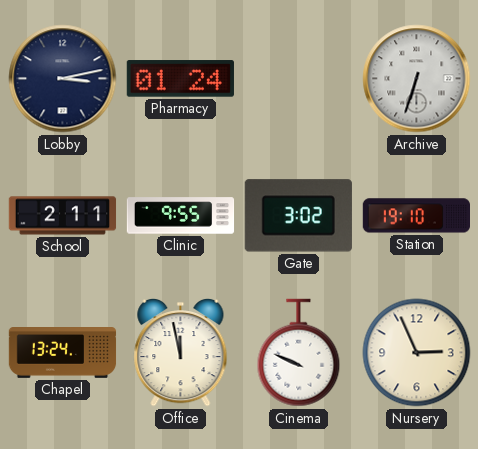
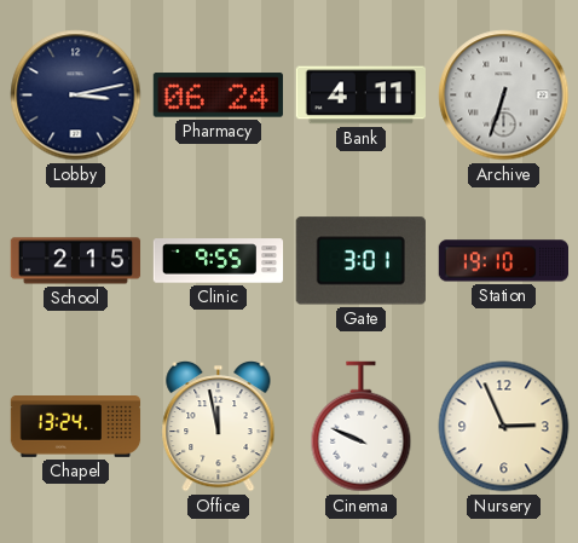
Pharmacy: 01:24 -> 06:24
Bank: none -> 4:11
School: 2:11 -> 2:15
Gate: 3:02 -> 3:01
